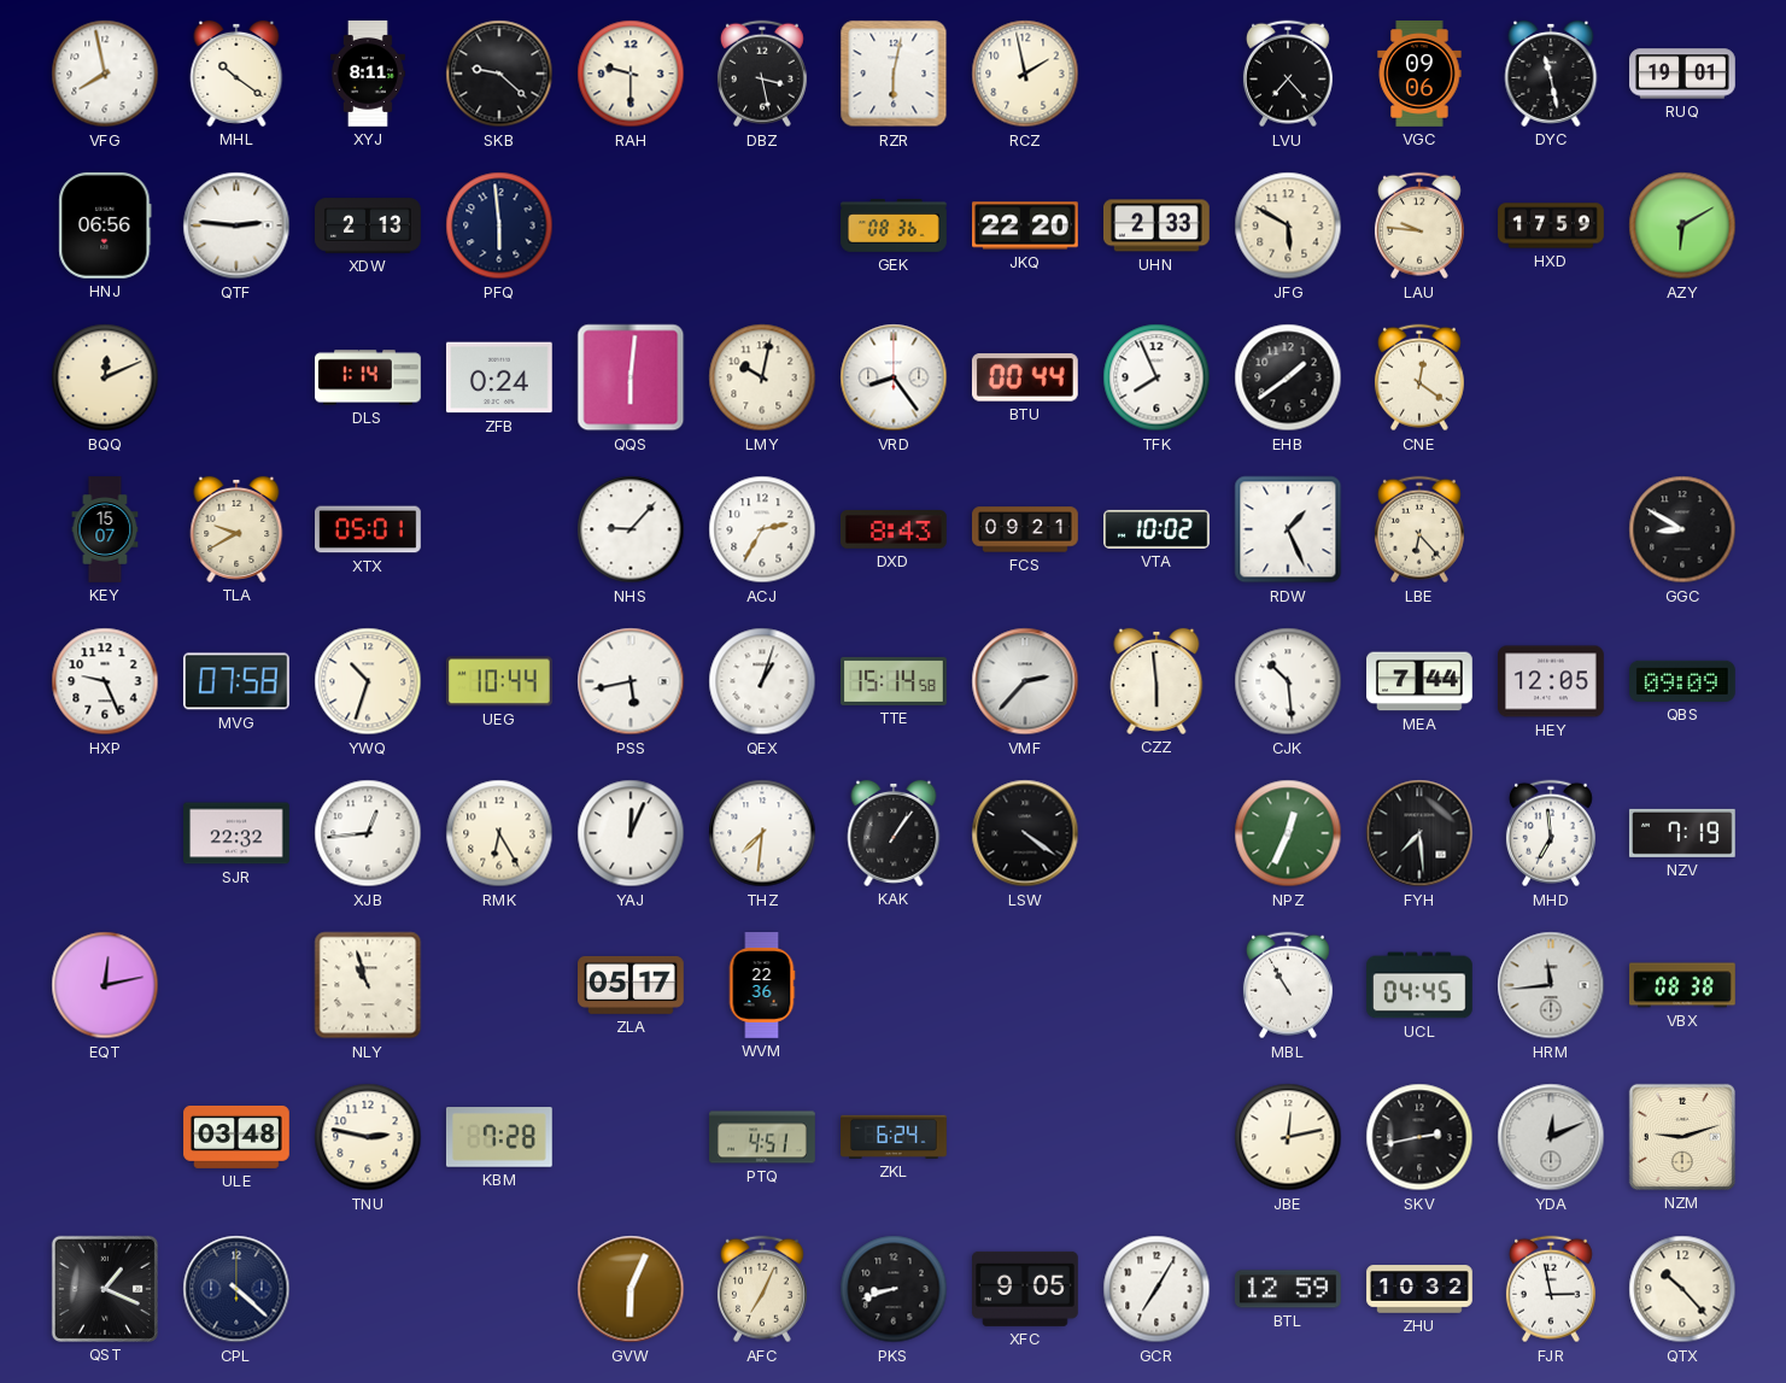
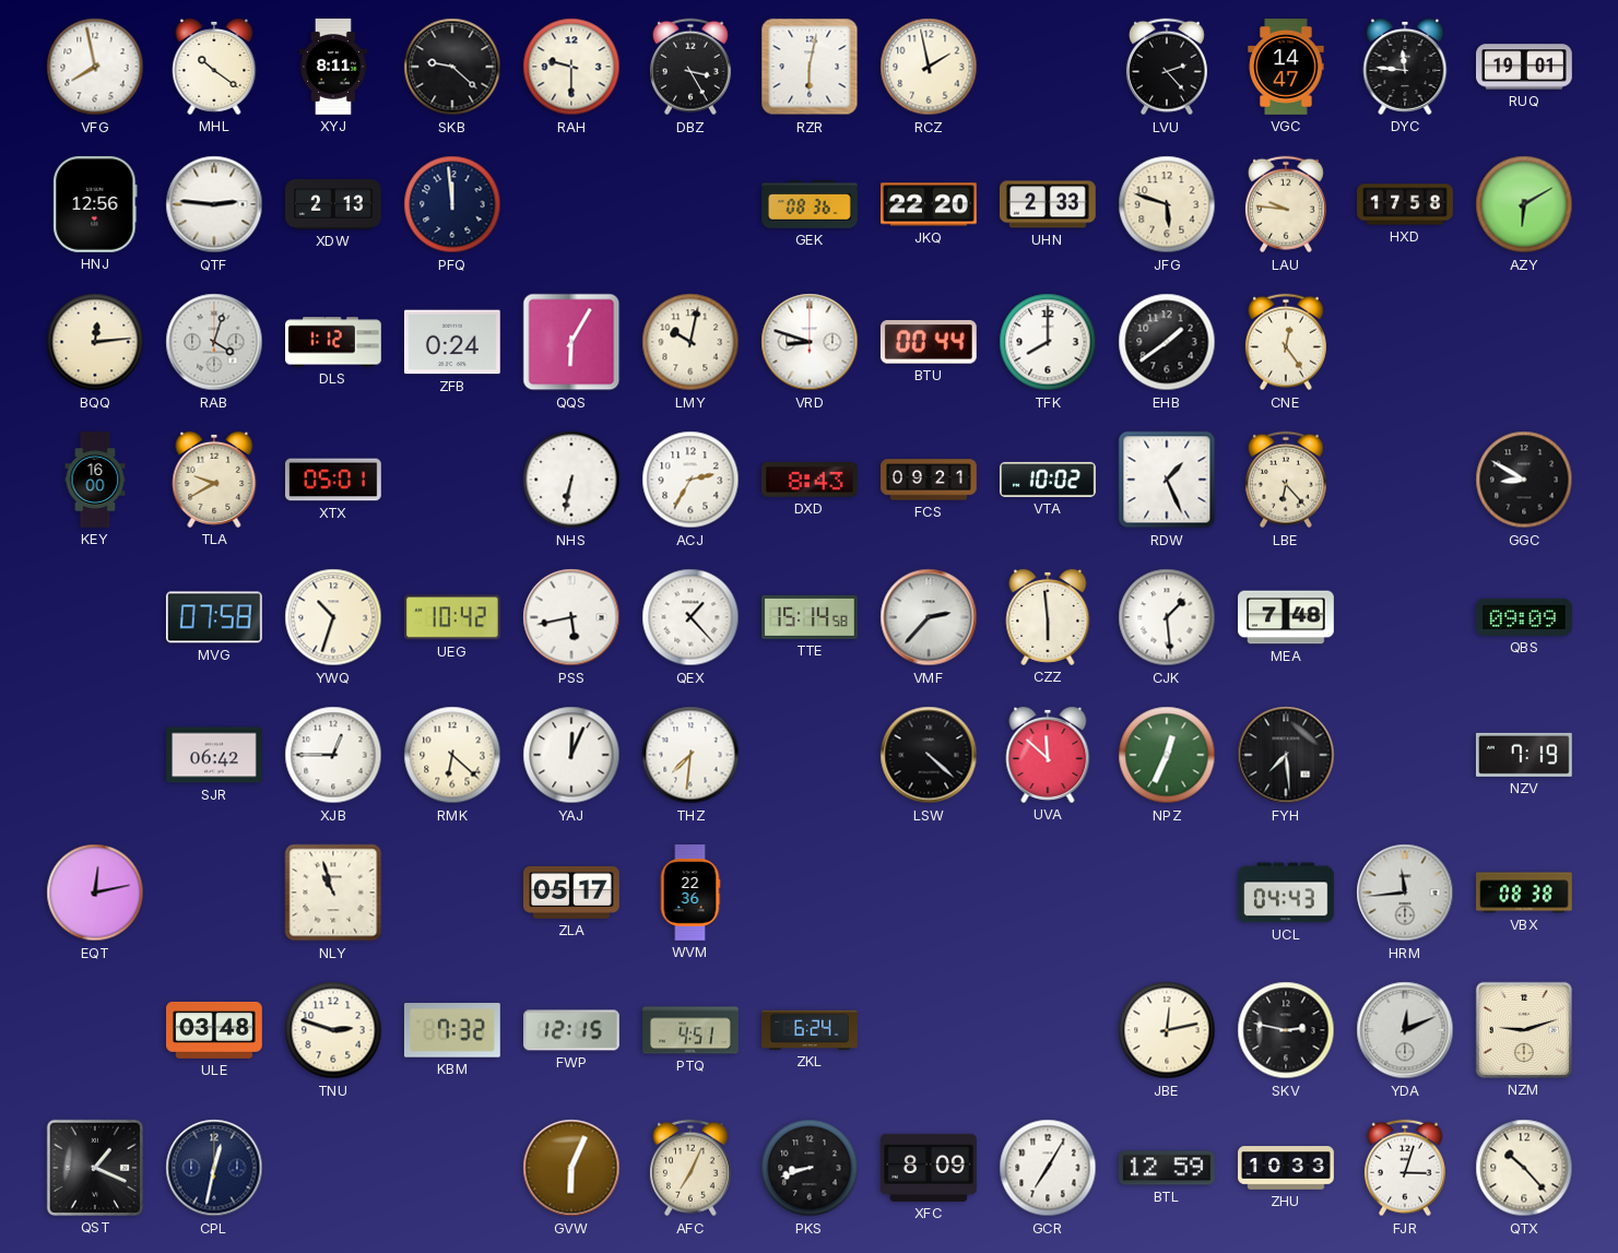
DBZ: 3:28 -> 3:25
LVU: 7:23 -> 2:23
VGC: 09:06 -> 14:47
DYC: 11:28 -> 11:46
HNJ: 06:56 -> 12:56
PFQ: 5:59 -> 11:59
JFG: 5:50 -> 5:48
HXD: 17:59 -> 17:58
BQQ: 12:11 -> 12:14
RAB: none -> 4:03
DLS: 1:14 -> 1:12
QQS: 6:01 -> 6:05
VRD: 8:24 -> 8:48
TFK: 7:56 -> 8:00
CNE: 12:21 -> 12:24
KEY: 15:07 -> 16:00
NHS: 9:07 -> 6:32
HXP: 9:26 -> none
UEG: 10:44 -> 10:42
QEX: 1:03 -> 1:23
CJK: 10:29 -> 1:29
MEA: 7:44 -> 7:48
HEY: 12:05 -> none
SJR: 22:32 -> 06:42
XJB: 12:44 -> 12:45
RMK: 6:25 -> 6:22
KAK: 1:06 -> none
LSW: 4:21 -> 4:22
UVA: none -> 11:52
MHD: 6:59 -> none
MBL: 10:55 -> none
UCL: 04:45 -> 04:43
TNU: 2:47 -> 2:48
KBM: 7:28 -> 7:32
FWP: none -> 12:15
SKV: 2:43 -> 2:47
CPL: 4:22 -> 12:32
XFC: 9:05 -> 8:09
ZHU: 10:32 -> 10:33
FJR: 2:58 -> 3:03
